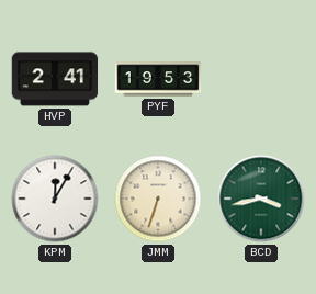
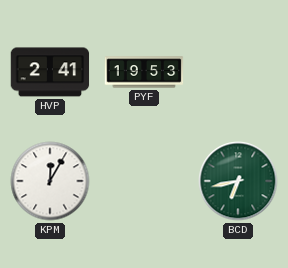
JMM: 6:33 -> none
BCD: 3:43 -> 6:43
